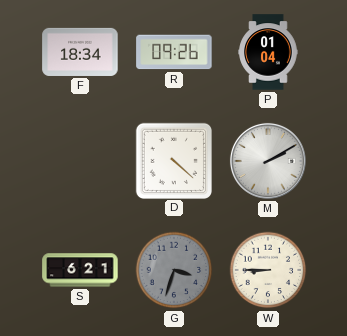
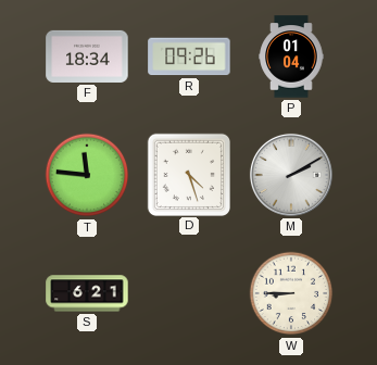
T: none -> 11:46
D: 4:22 -> 4:27
G: 3:33 -> none
